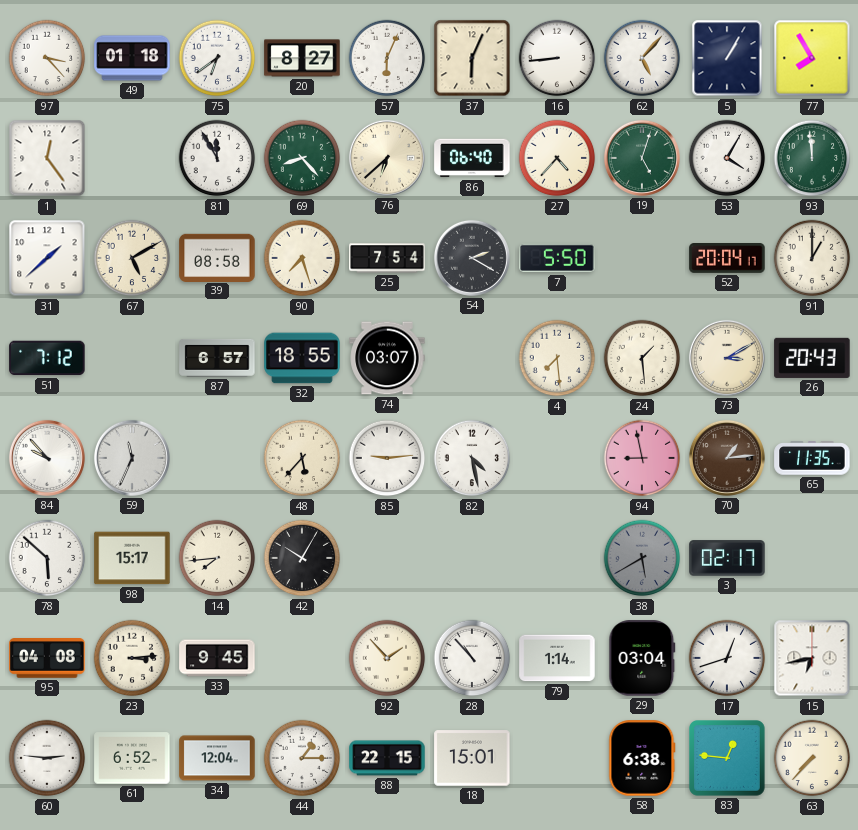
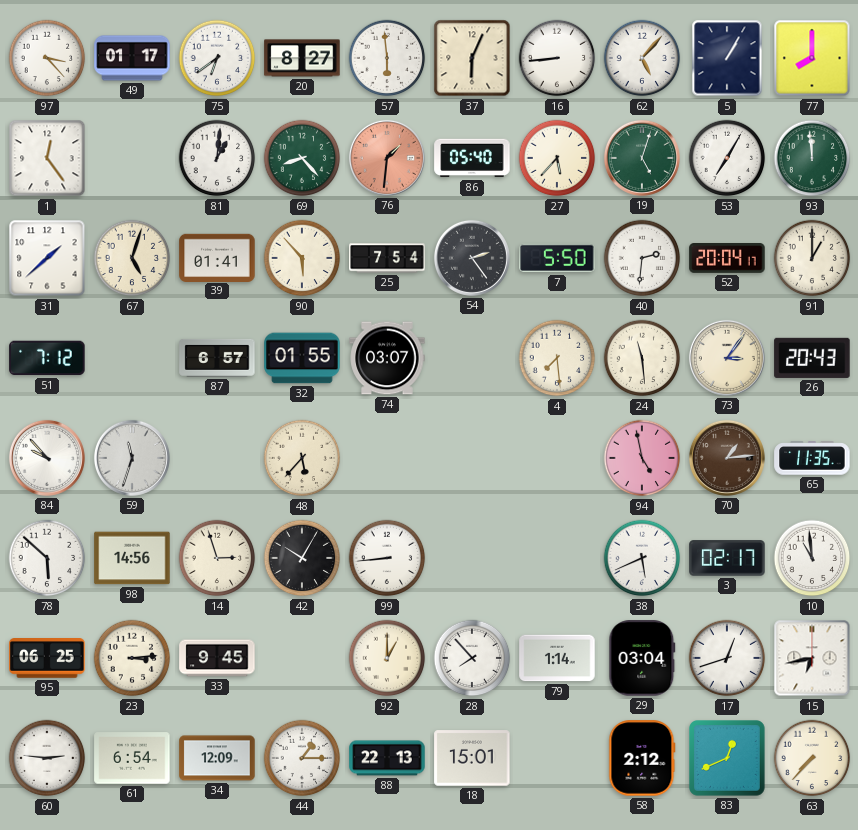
49: 01:18 -> 01:17
57: 6:04 -> 5:59
77: 7:55 -> 8:00
81: 11:55 -> 1:01
76: 6:38 -> 1:31
76 dial: cream -> salmon
86: 06:40 -> 05:40
27: 4:37 -> 5:37
53: 4:05 -> 7:05
67: 5:10 -> 5:03
39: 08:58 -> 01:41
90: 7:27 -> 5:53
54: 2:20 -> 2:24
40: none -> 2:31
32: 18:55 -> 01:55
24: 1:29 -> 11:29
73: 3:10 -> 3:06
59: 11:34 -> 11:33
85: 9:14 -> none
82: 4:28 -> none
94: 8:58 -> 4:58
98: 15:17 -> 14:56
14: 7:44 -> 2:57
99: none -> 8:44
38: 5:40 -> 5:41
38 dial: grey -> white
10: none -> 10:59
95: 04:08 -> 06:25
92: 1:53 -> 1:00
28: 10:53 -> 7:53
61: 6:52 -> 6:54
34: 12:04 -> 12:09
88: 22:15 -> 22:13
58: 6:38 -> 2:12
83: 12:46 -> 12:41
